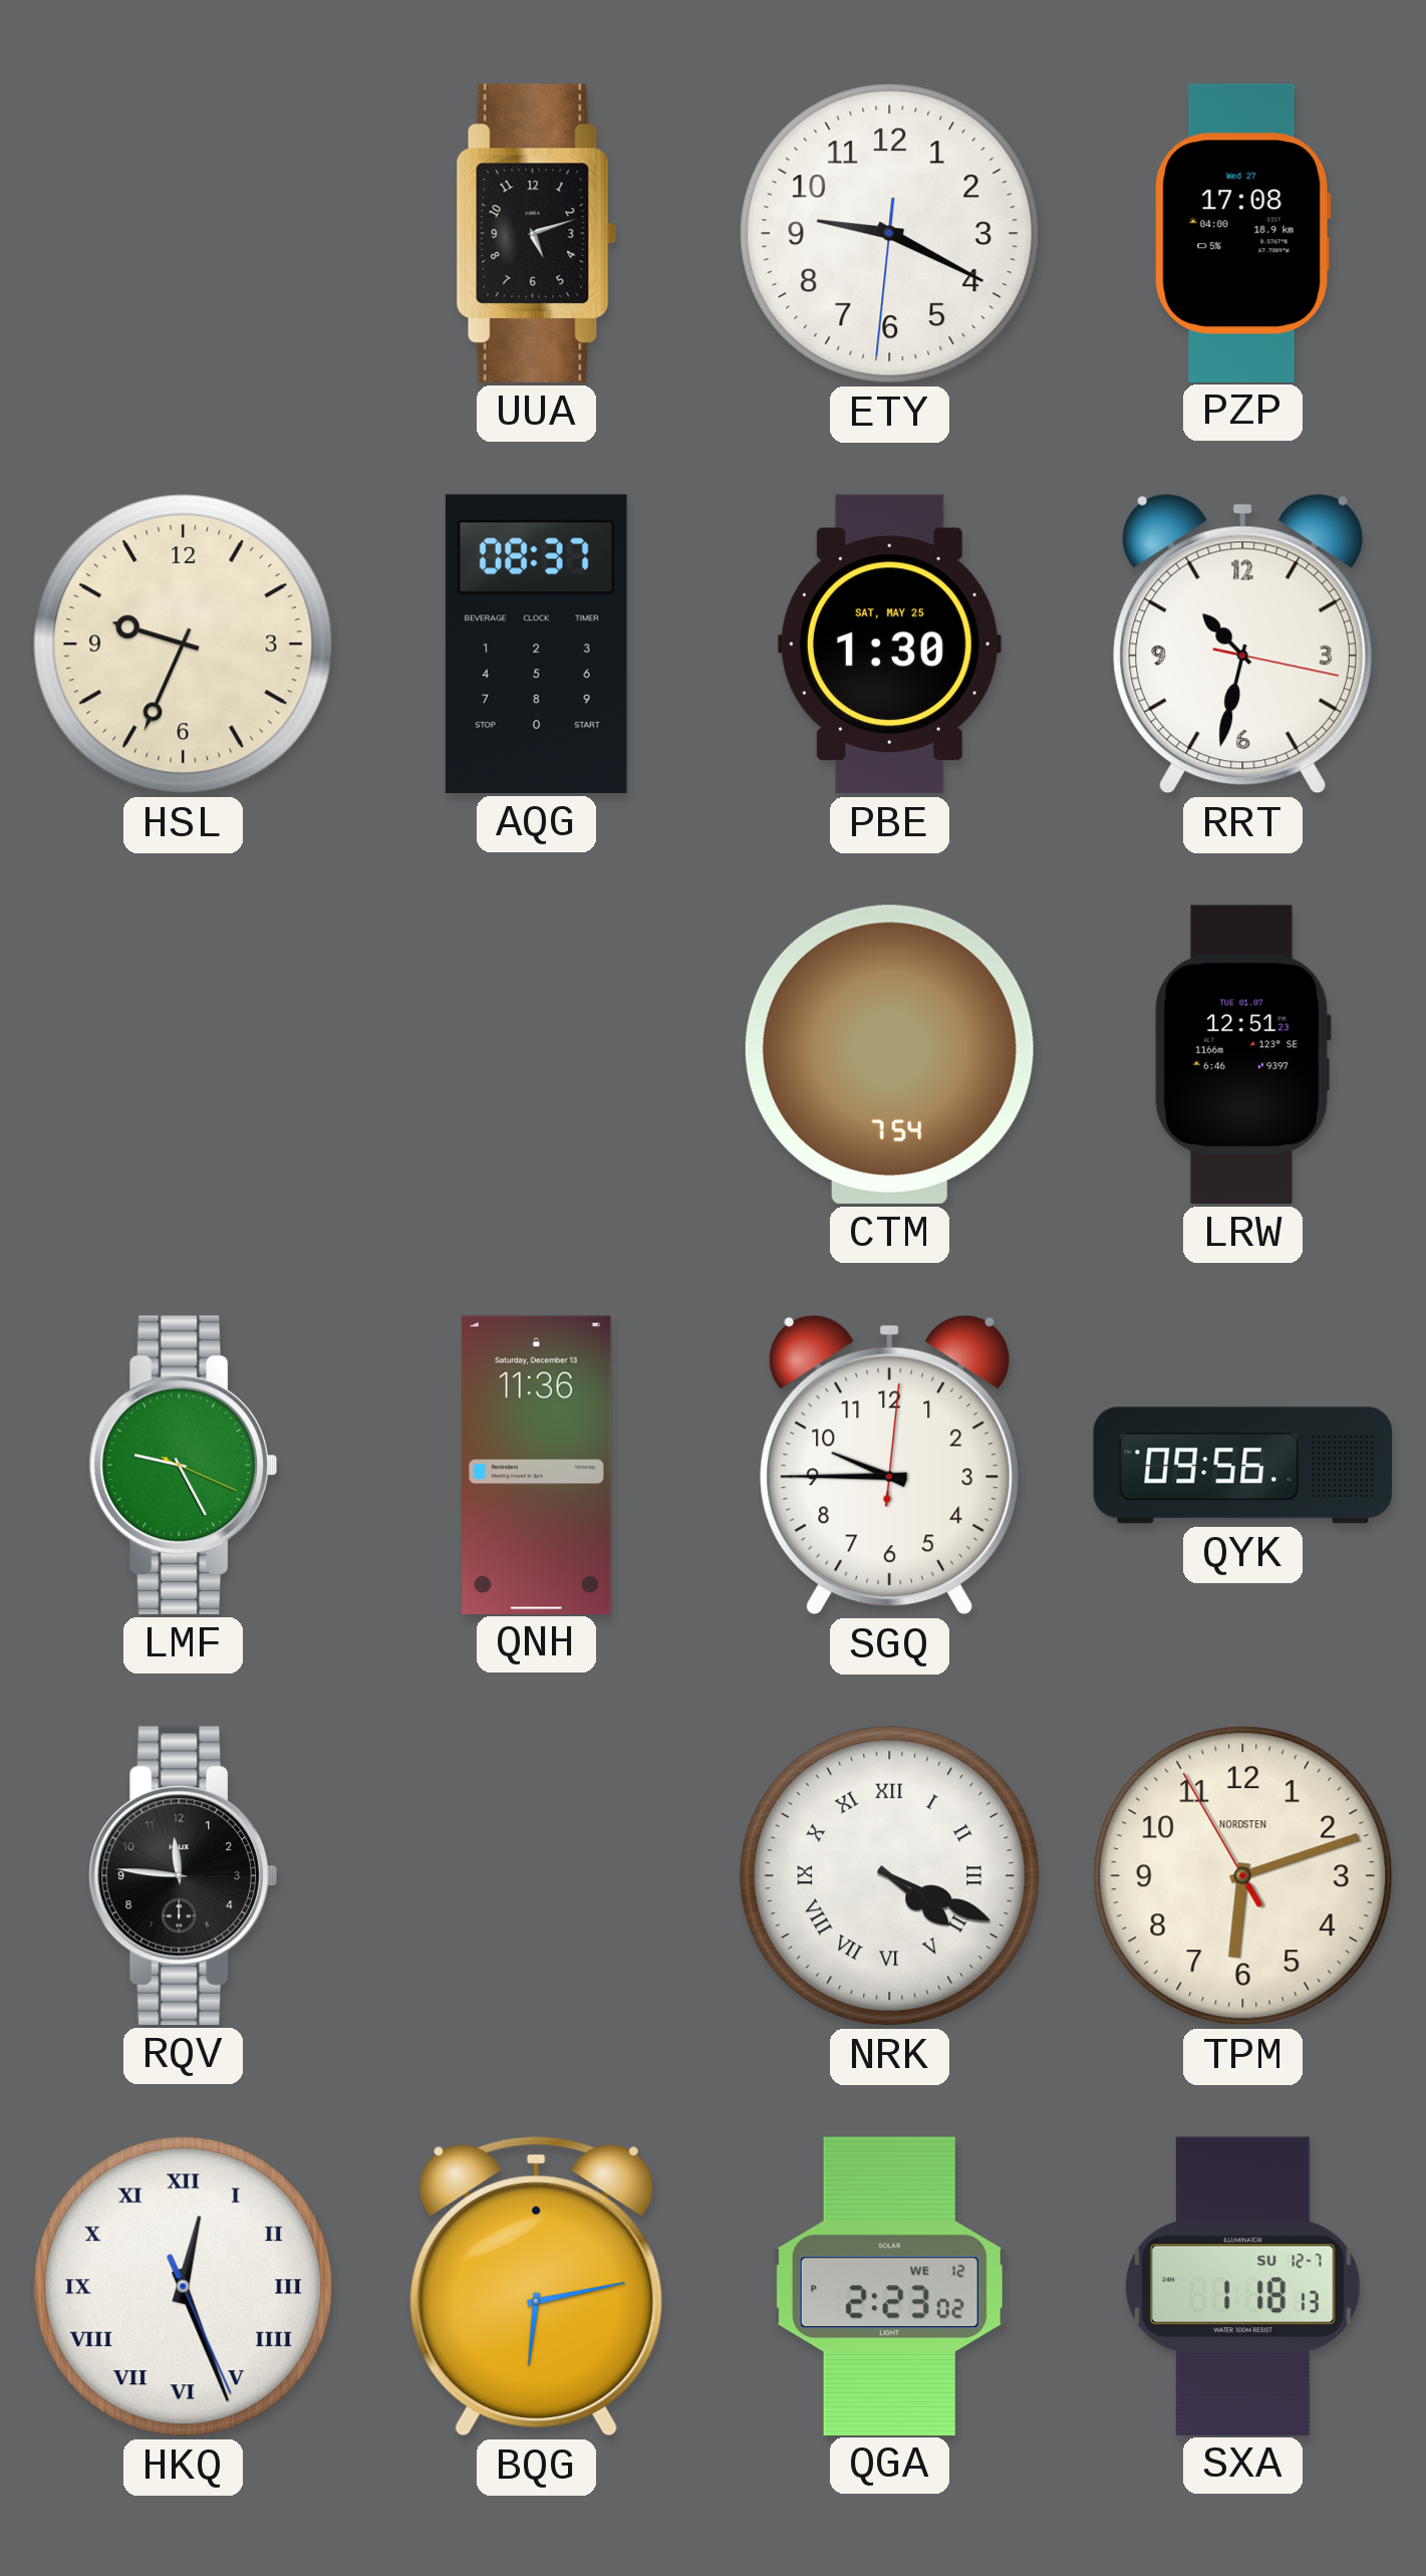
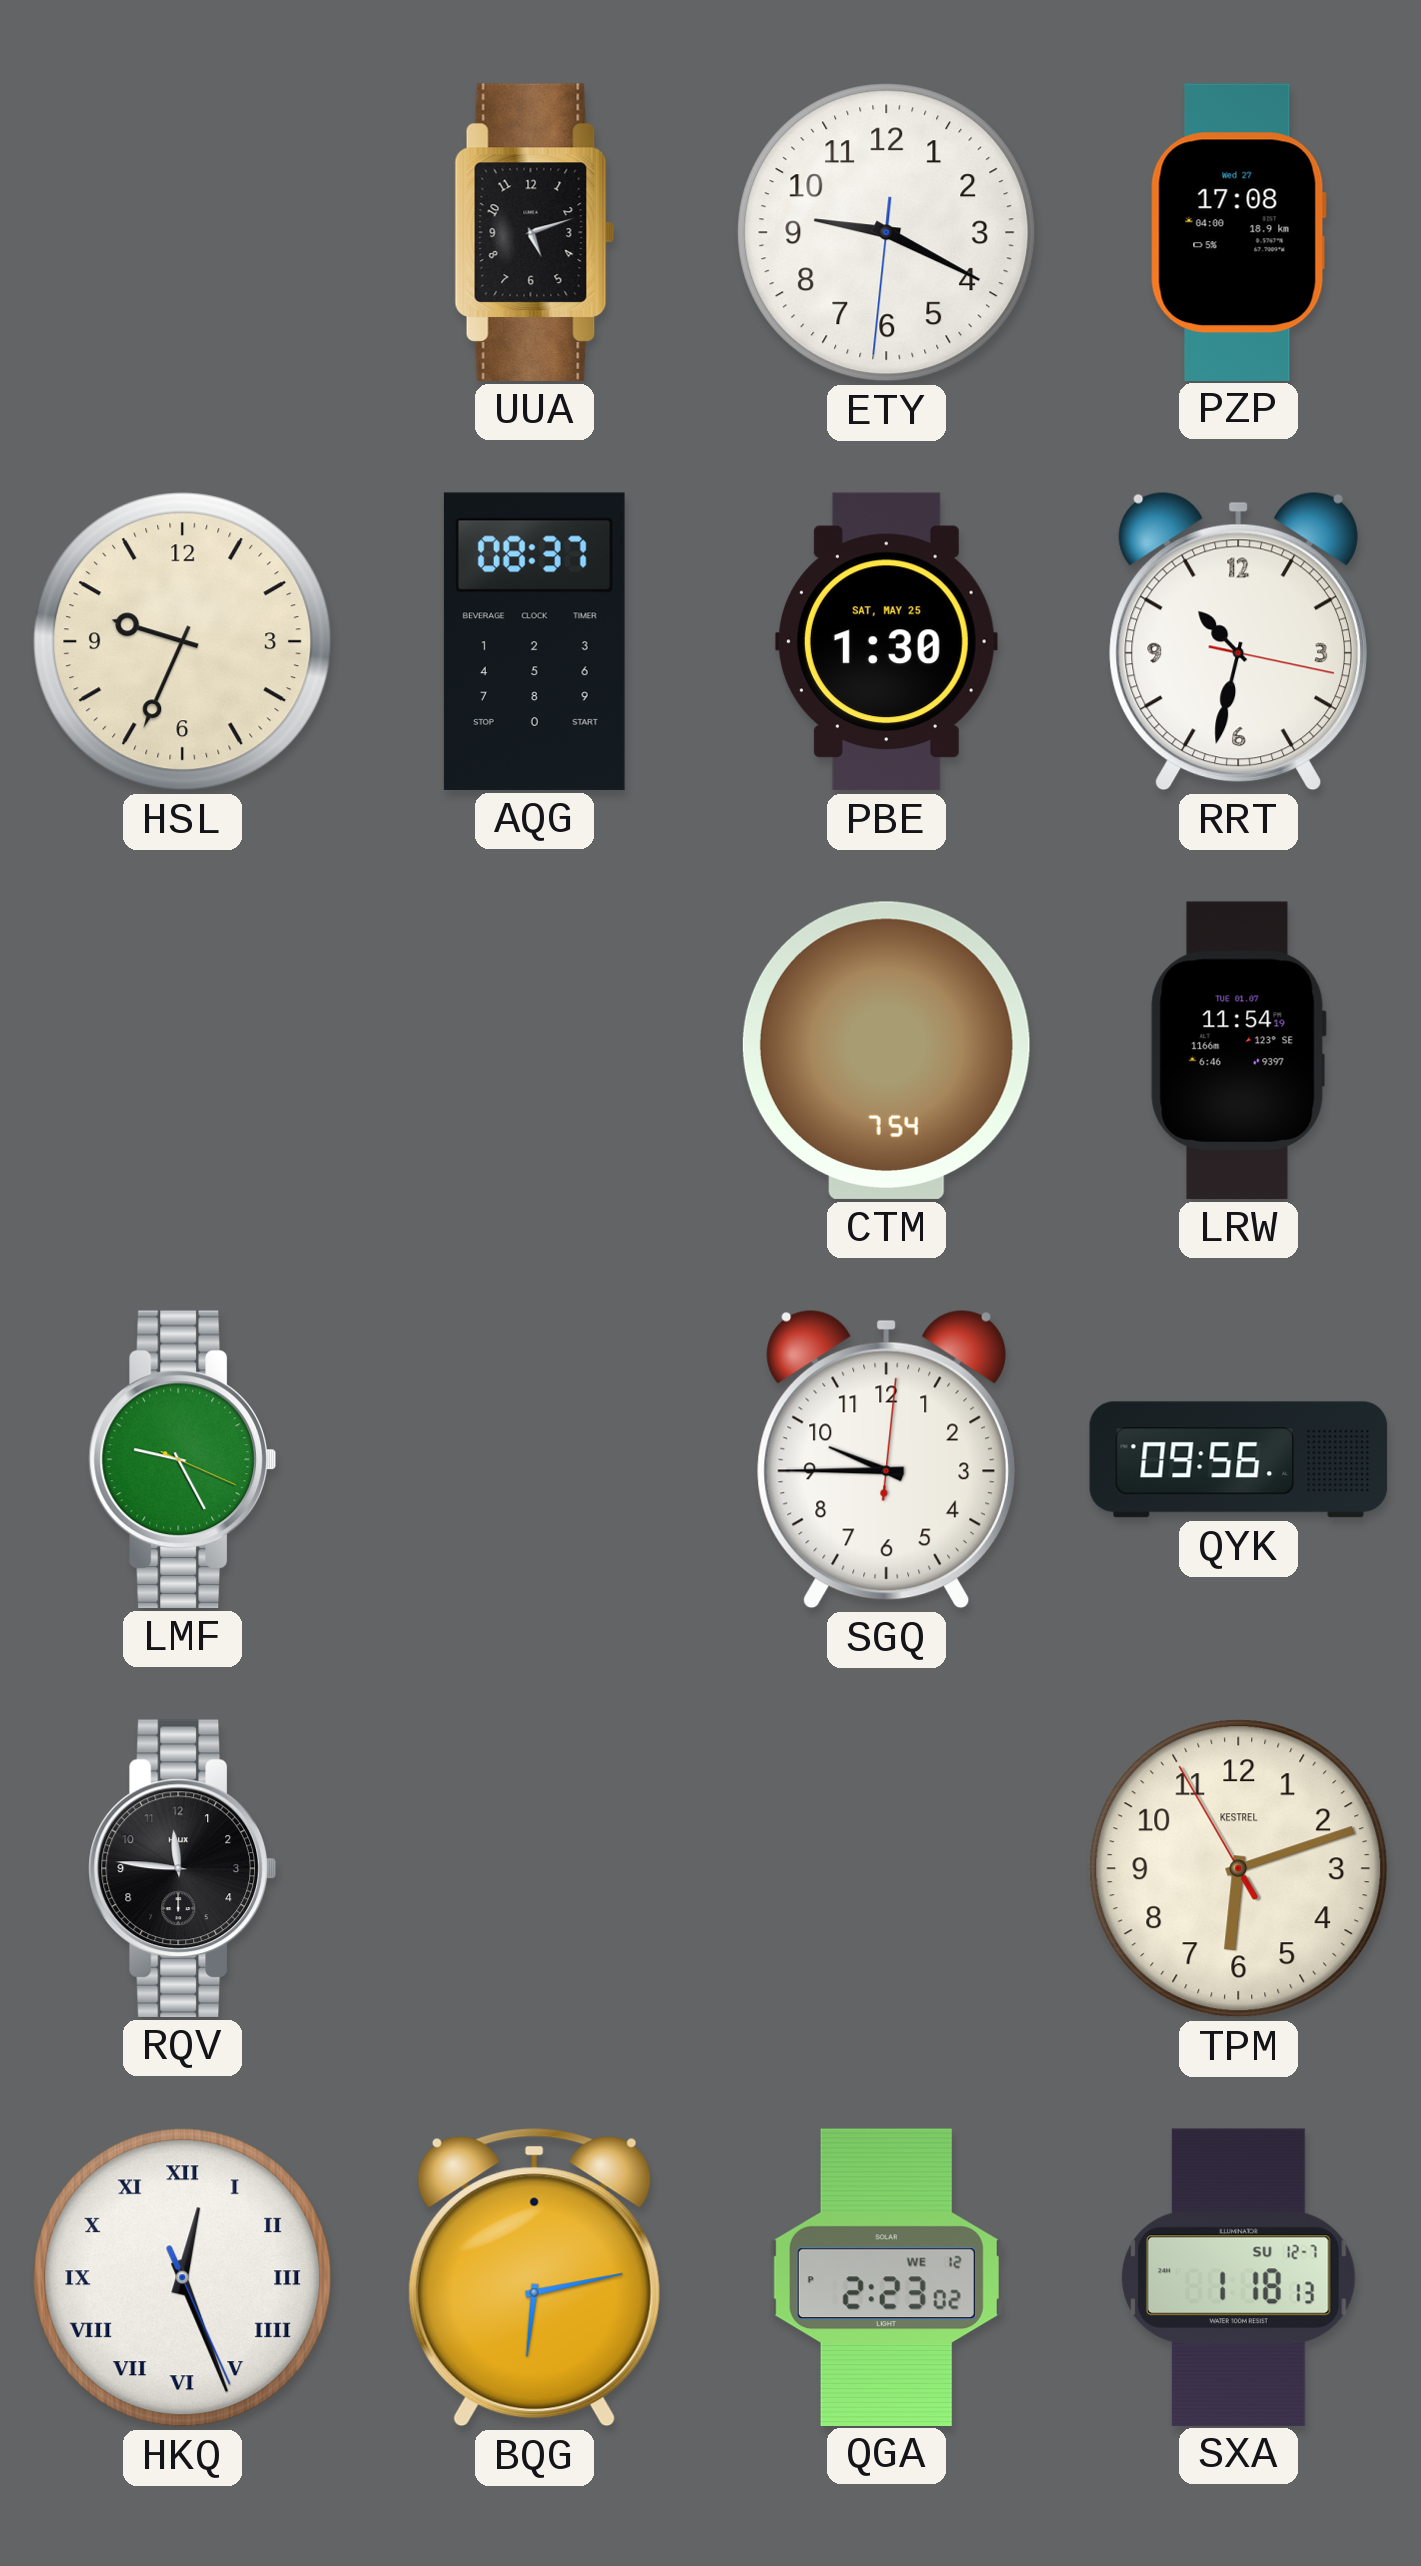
LRW: 12:51 -> 11:54
QNH: 11:36 -> none
NRK: 4:19 -> none
TPM brand: NORDSTEN -> KESTREL
